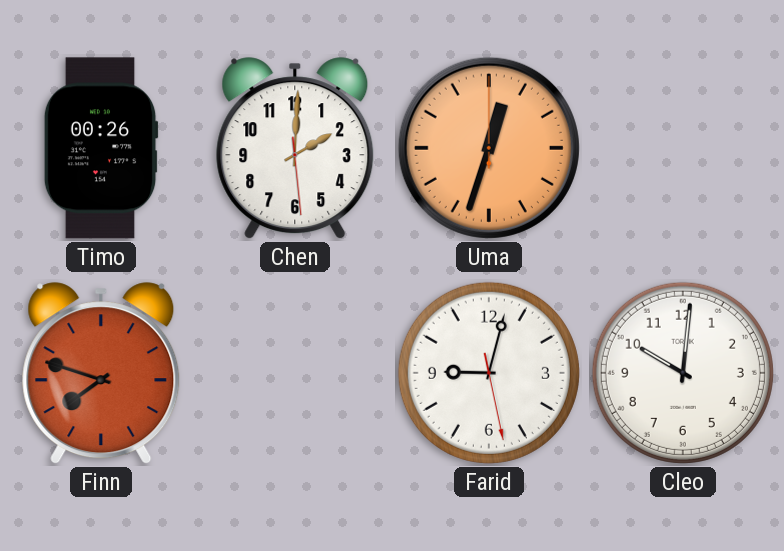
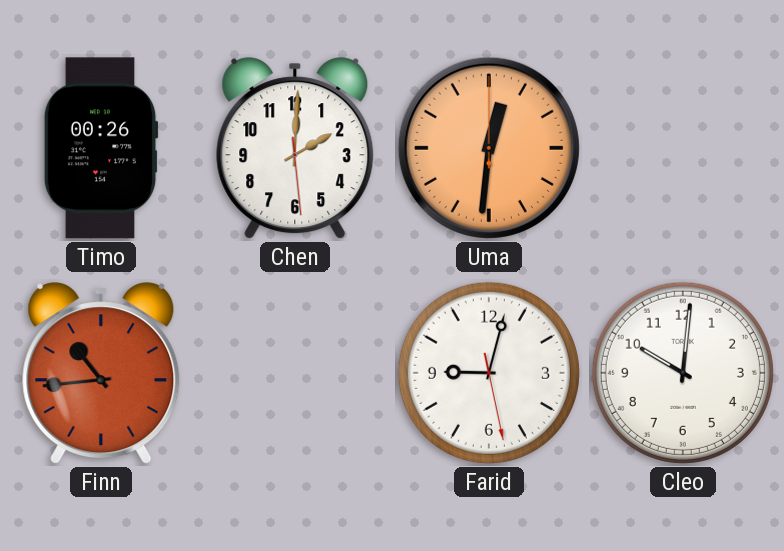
Uma: 12:33 -> 12:31
Finn: 7:48 -> 10:44
